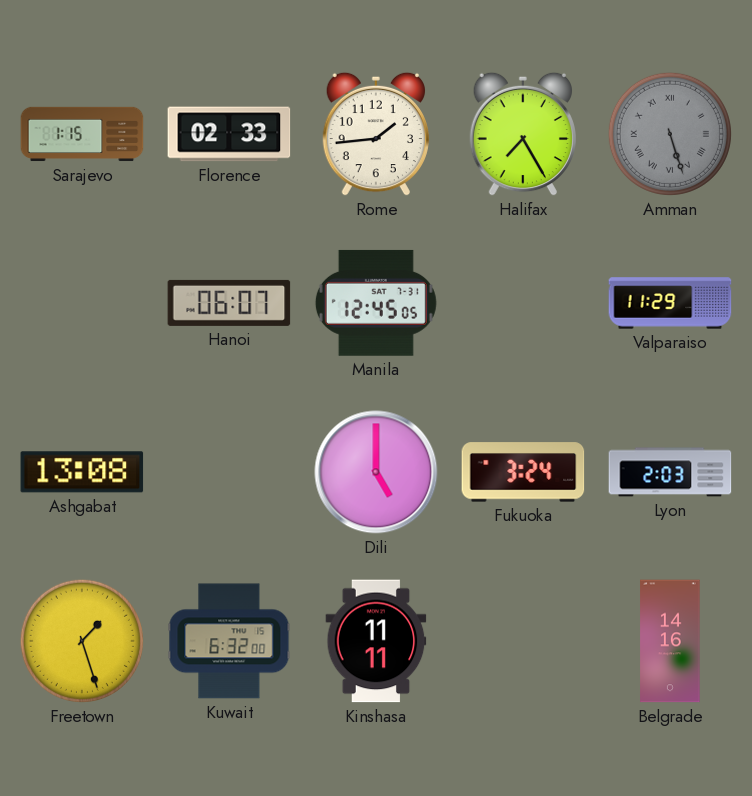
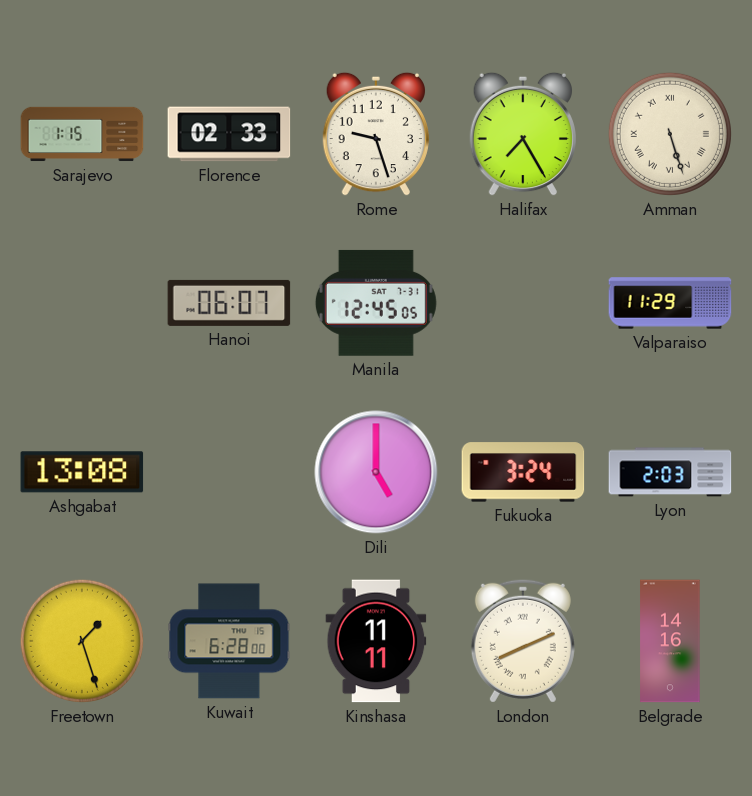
Rome: 1:44 -> 9:27
Amman dial: grey -> cream
Kuwait: 6:32 -> 6:28
London: none -> 8:11
